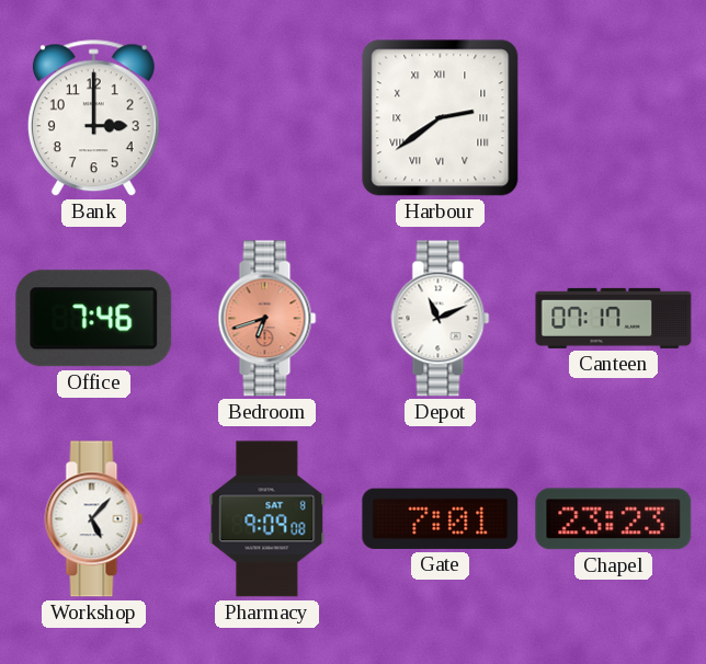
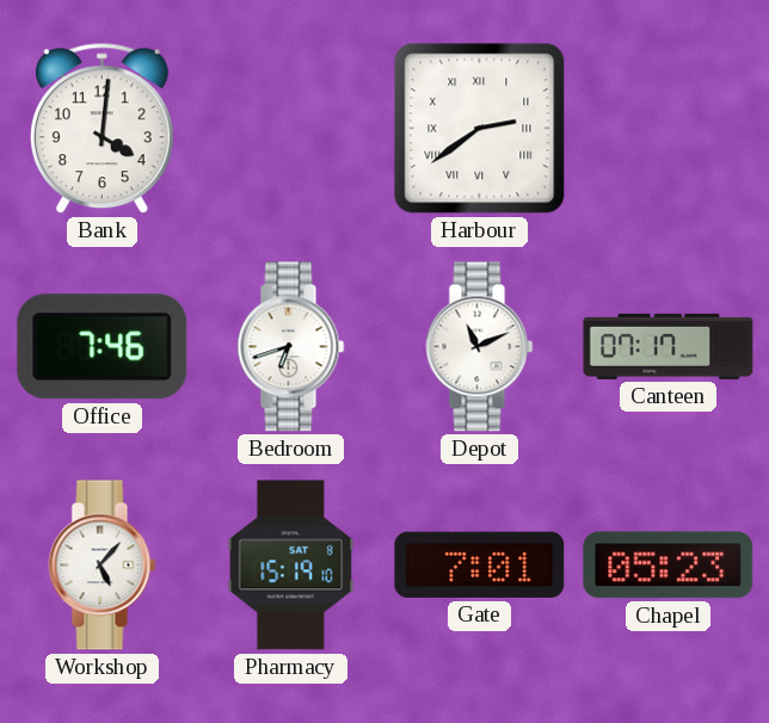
Bank: 3:00 -> 4:01
Bedroom dial: salmon -> white
Pharmacy: 9:09 -> 15:19
Chapel: 23:23 -> 05:23
